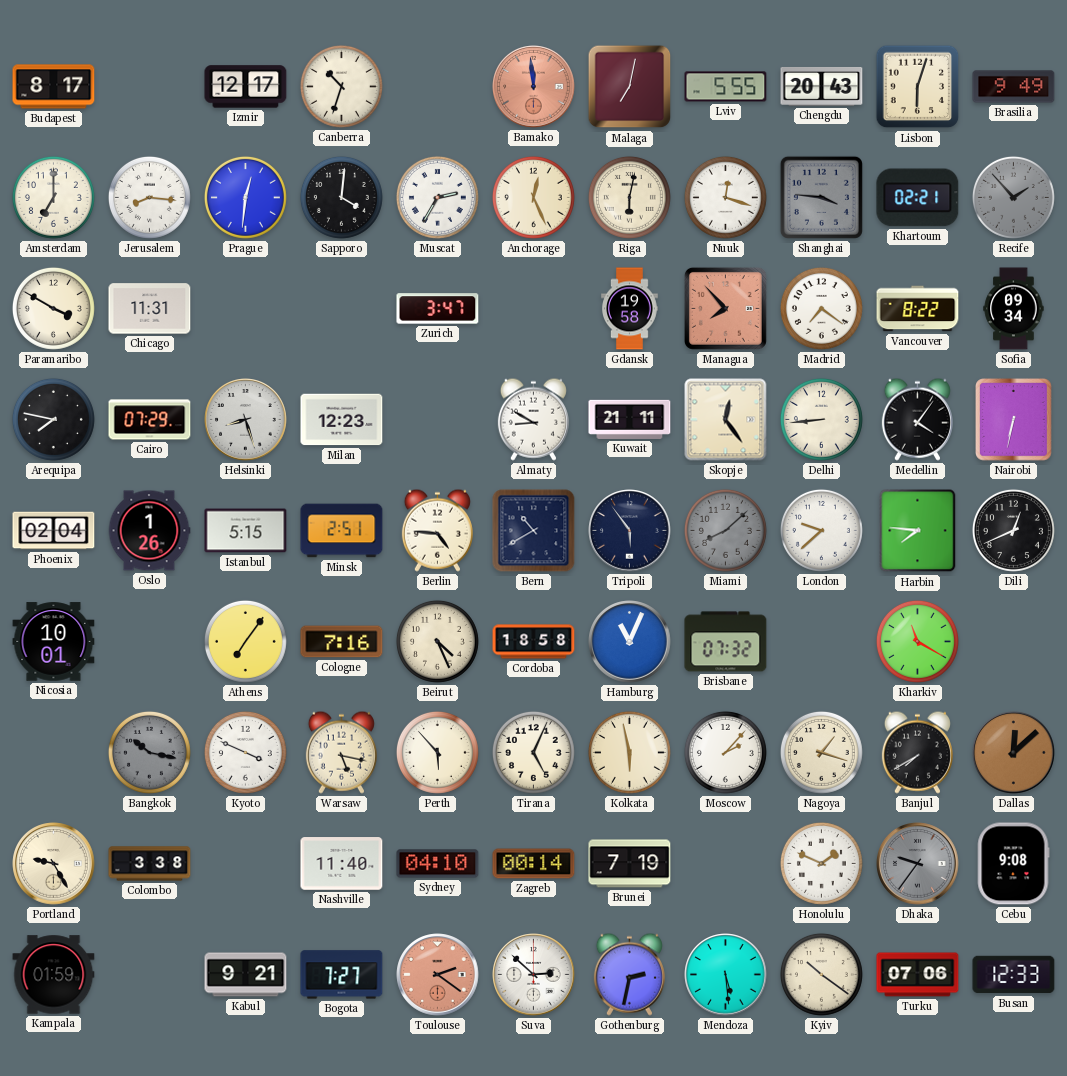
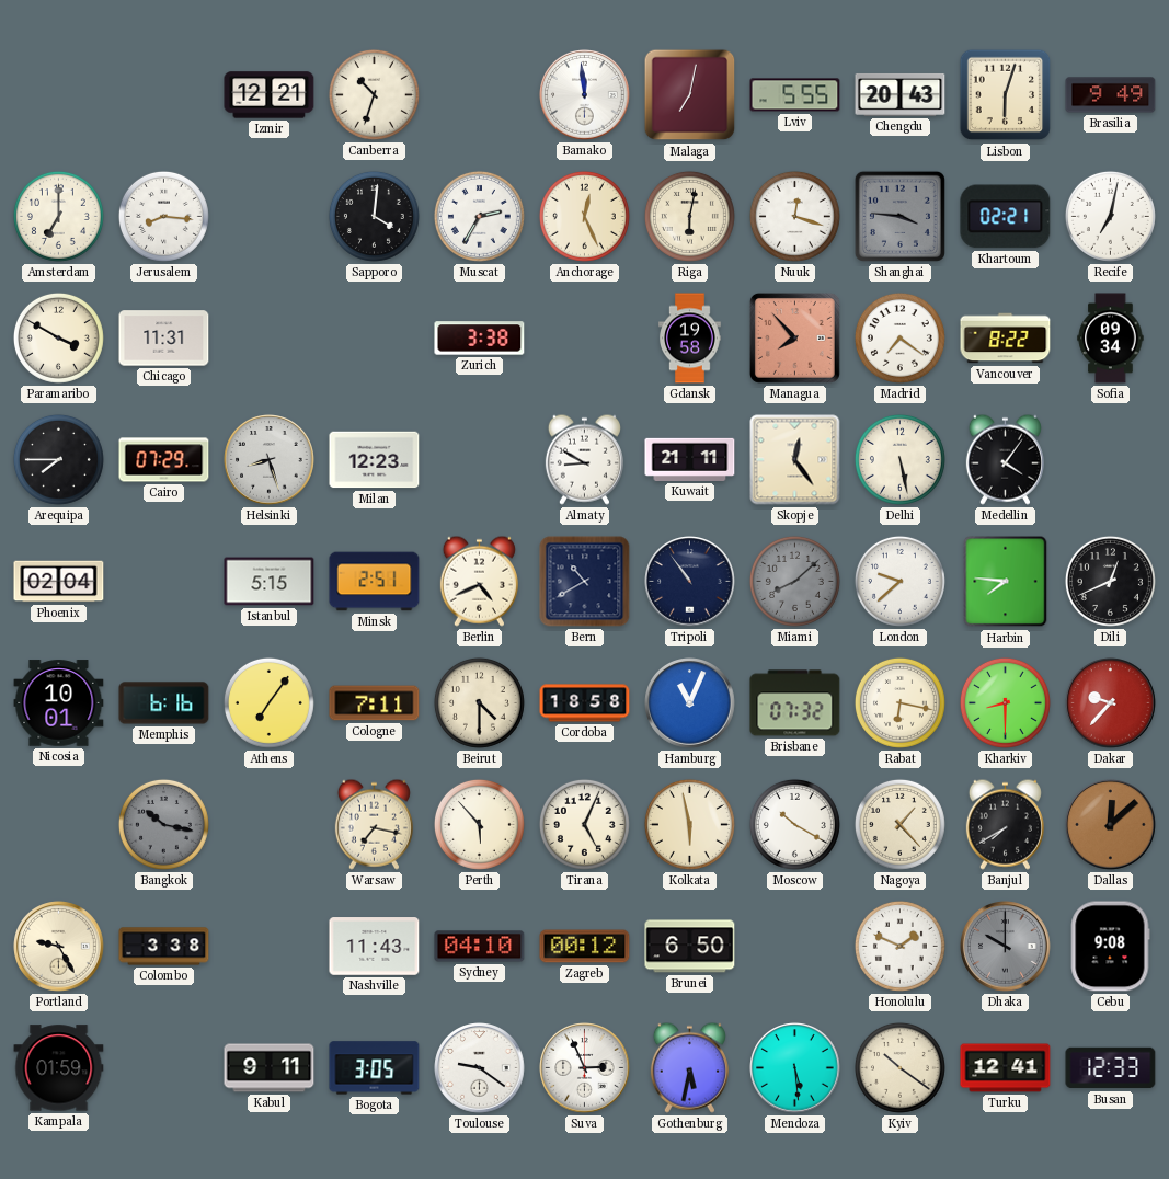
Budapest: 8:17 -> none
Izmir: 12:17 -> 12:21
Bamako dial: salmon -> white
Prague: 12:31 -> none
Recife: 1:53 -> 7:02
Recife dial: grey -> white
Zurich: 3:47 -> 3:38
Arequipa: 7:47 -> 7:45
Delhi: 8:44 -> 5:28
Nairobi: 6:32 -> none
Oslo: 1:26 -> none
Berlin: 4:46 -> 4:41
Tripoli: 5:54 -> 10:54
Memphis: none -> 6:16
Cologne: 7:16 -> 7:11
Beirut: 4:26 -> 4:30
Rabat: none -> 6:17
Kharkiv: 11:20 -> 8:30
Dakar: none -> 9:37
Kyoto: 3:49 -> none
Warsaw: 5:17 -> 7:17
Moscow: 2:07 -> 10:20
Nagoya: 1:18 -> 1:23
Nashville: 11:40 -> 11:43
Zagreb: 00:14 -> 00:12
Brunei: 7:19 -> 6:50
Dhaka: 9:36 -> 10:00
Kabul: 9:21 -> 9:11
Bogota: 7:27 -> 3:05
Toulouse: 2:21 -> 9:21
Toulouse dial: salmon -> white
Suva: 2:52 -> 2:56
Gothenburg: 2:32 -> 5:32
Turku: 07:06 -> 12:41
